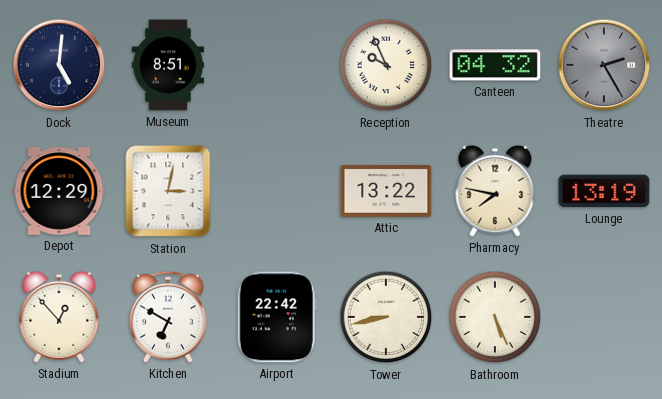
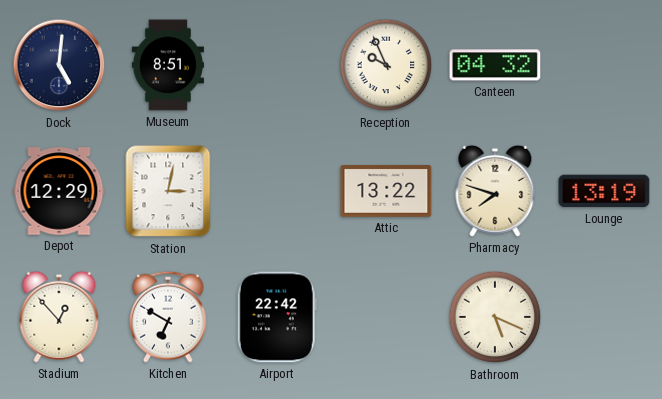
Theatre: 2:25 -> none
Pharmacy: 7:47 -> 7:48
Tower: 8:43 -> none
Bathroom: 5:26 -> 5:19
